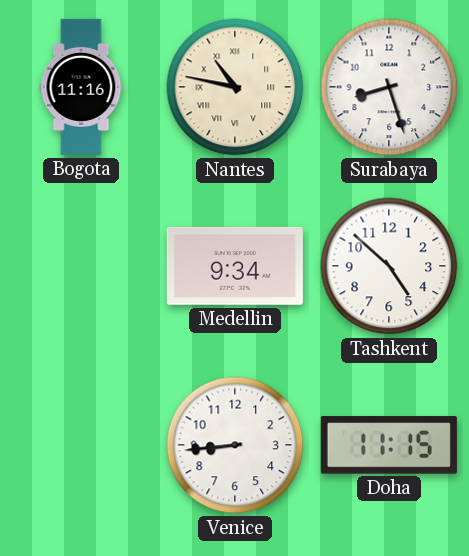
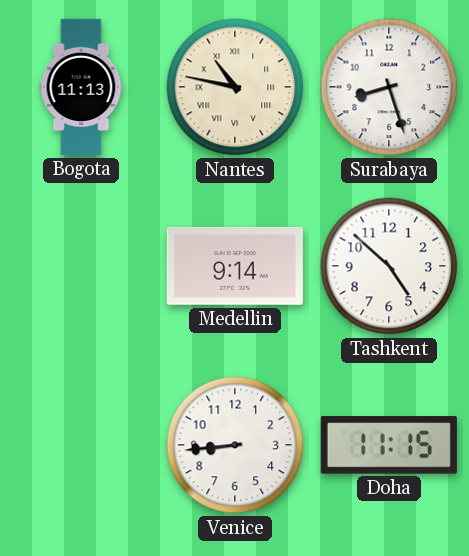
Bogota: 11:16 -> 11:13
Medellin: 9:34 -> 9:14
